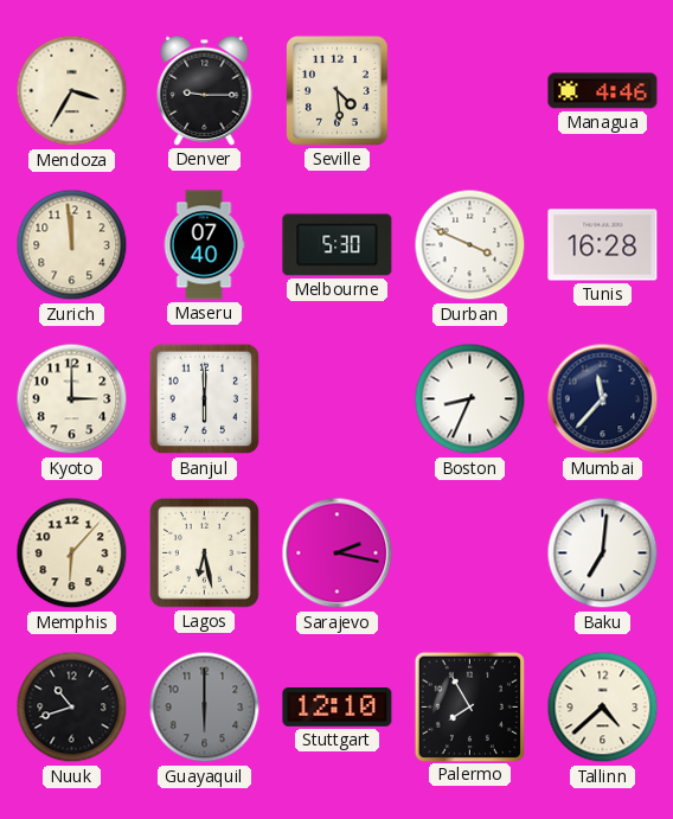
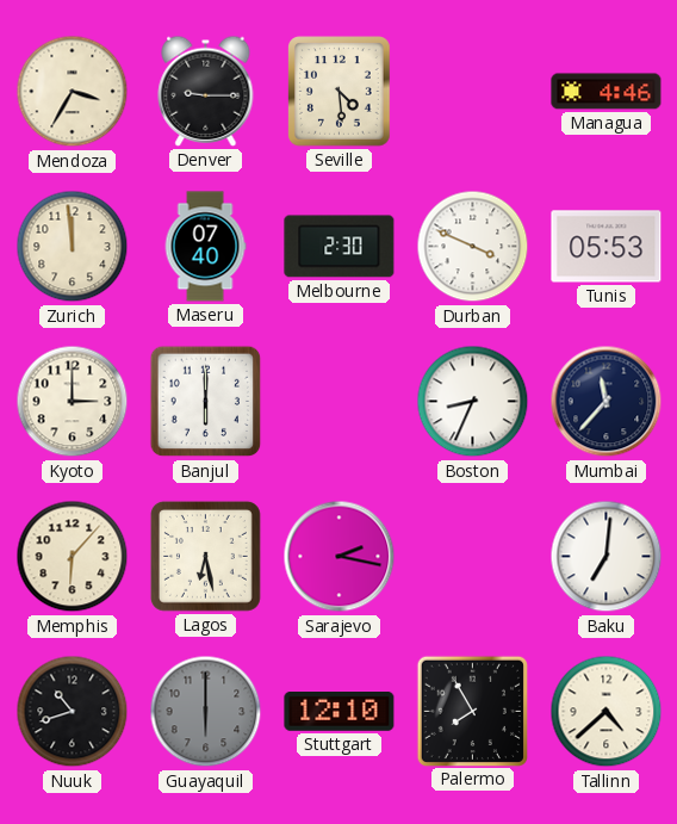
Melbourne: 5:30 -> 2:30
Tunis: 16:28 -> 05:53
